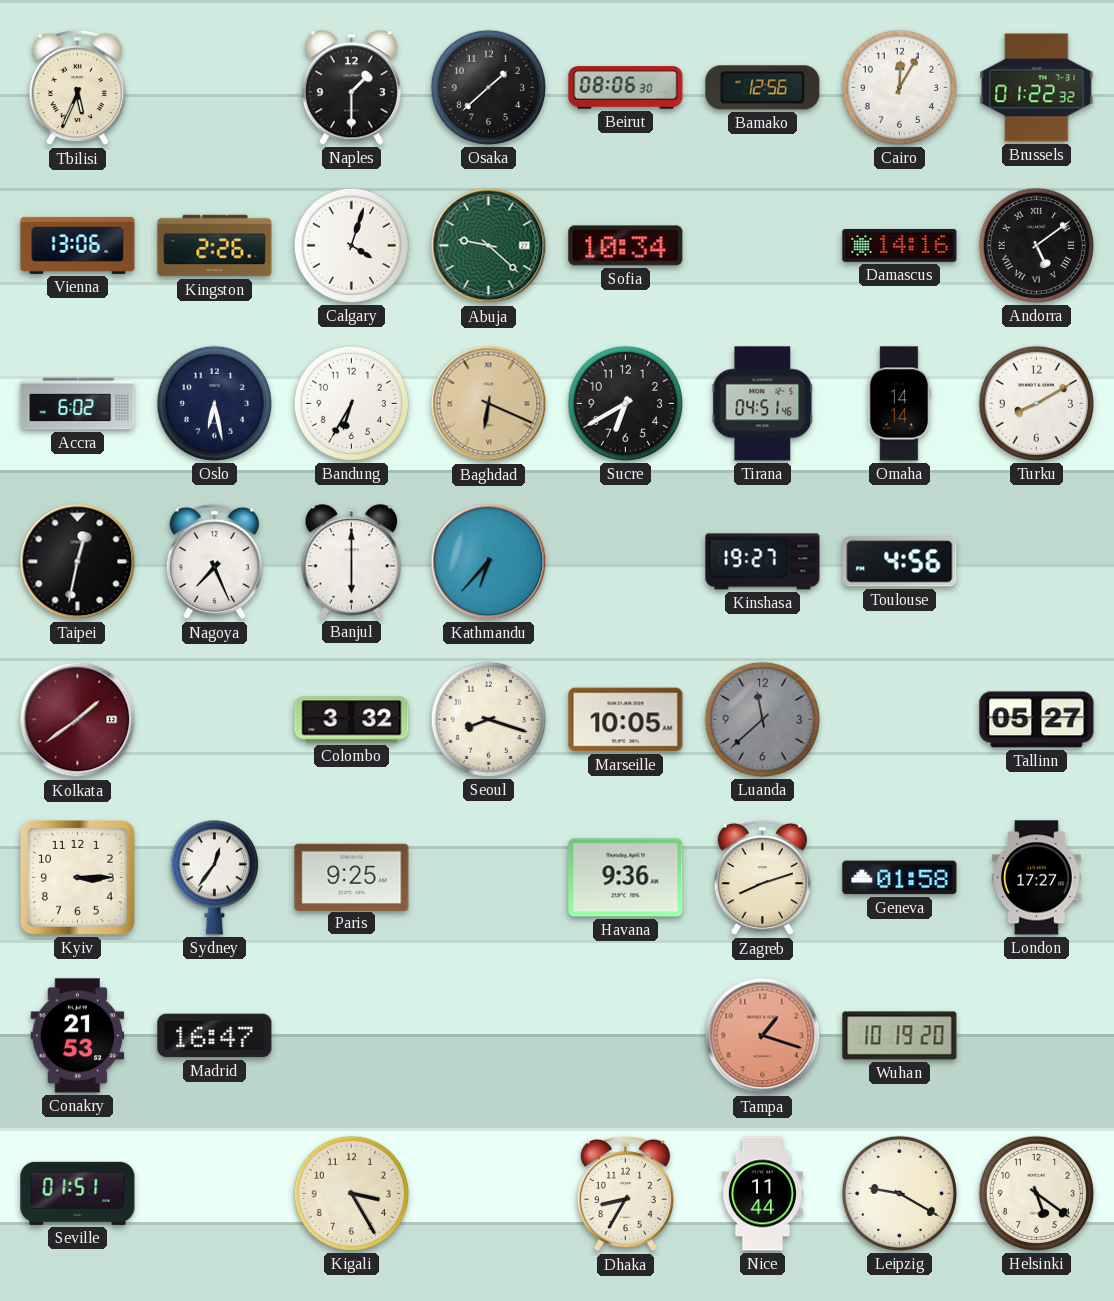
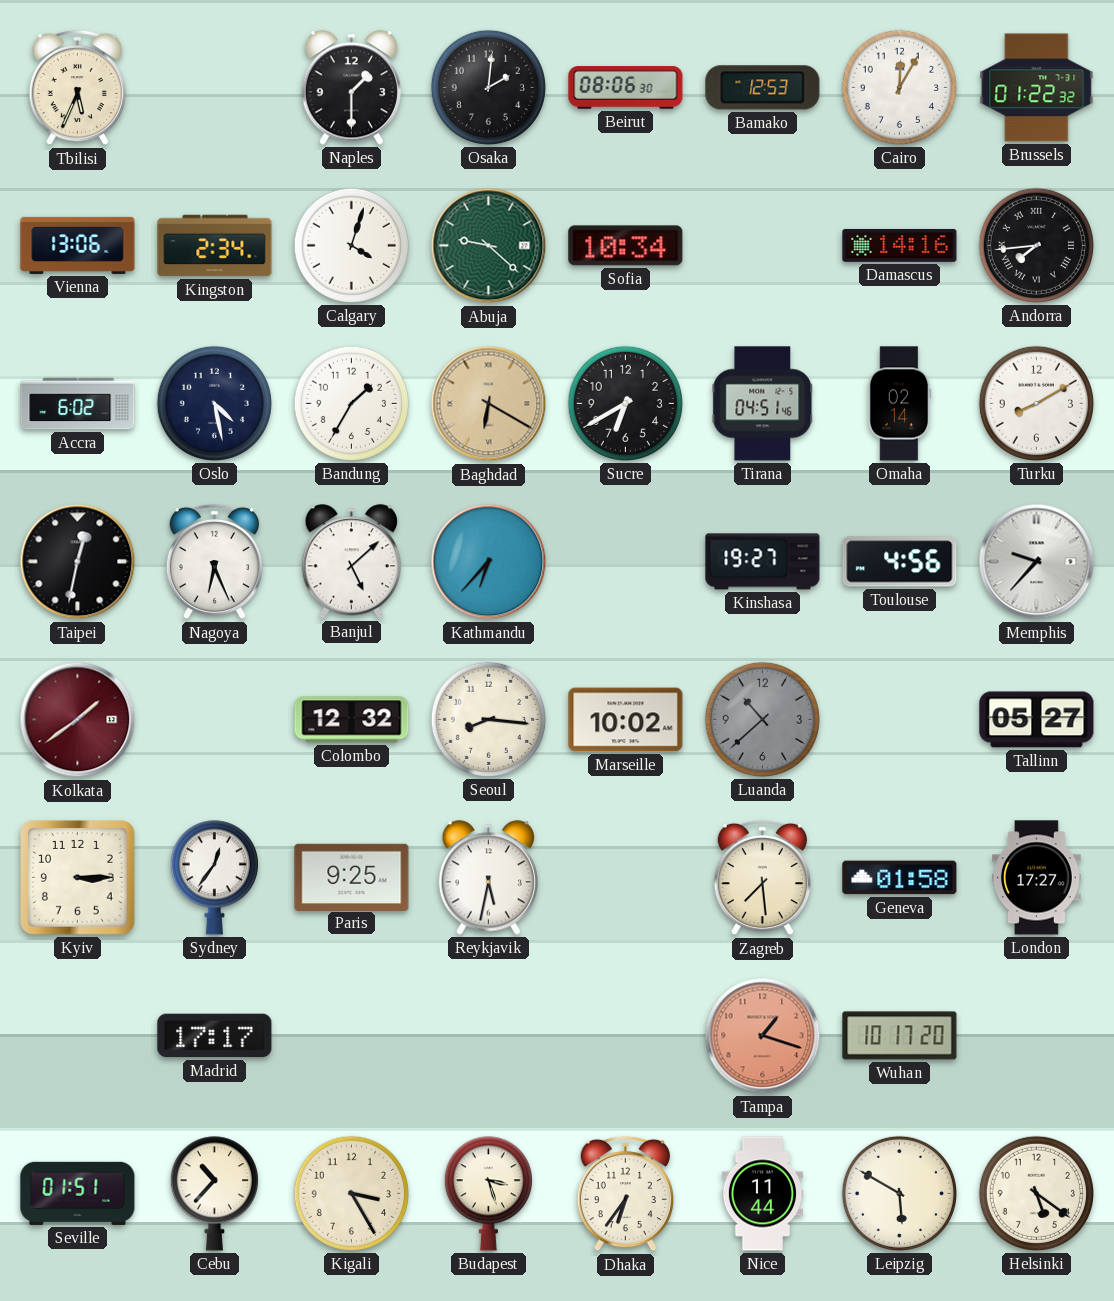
Osaka: 1:38 -> 2:01
Bamako: 12:56 -> 12:53
Kingston: 2:26 -> 2:34
Andorra: 5:09 -> 7:44
Oslo: 6:28 -> 4:28
Bandung: 6:35 -> 1:35
Baghdad: 6:19 -> 6:20
Omaha: 14:14 -> 02:14
Nagoya: 7:26 -> 6:26
Banjul: 6:00 -> 5:08
Memphis: none -> 9:37
Colombo: 3:32 -> 12:32
Seoul: 8:18 -> 8:16
Marseille: 10:05 -> 10:02
Luanda: 11:38 -> 10:38
Reykjavik: none -> 5:32
Havana: 9:36 -> none
Zagreb: 8:12 -> 7:29
Conakry: 21:53 -> none
Madrid: 16:47 -> 17:17
Wuhan: 10:19 -> 10:17
Cebu: none -> 10:37
Budapest: none -> 3:27
Dhaka: 8:35 -> 6:36
Leipzig: 9:20 -> 5:50
